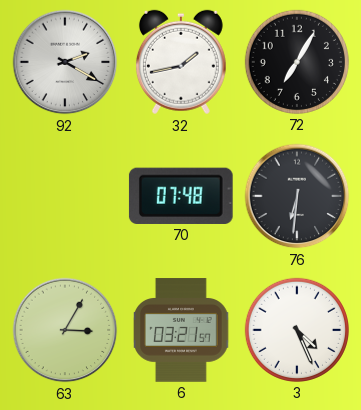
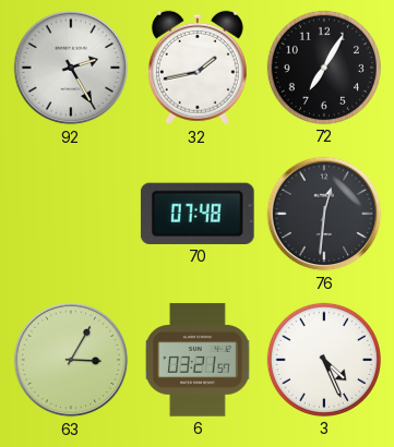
92: 2:20 -> 2:25
76: 6:31 -> 12:31
